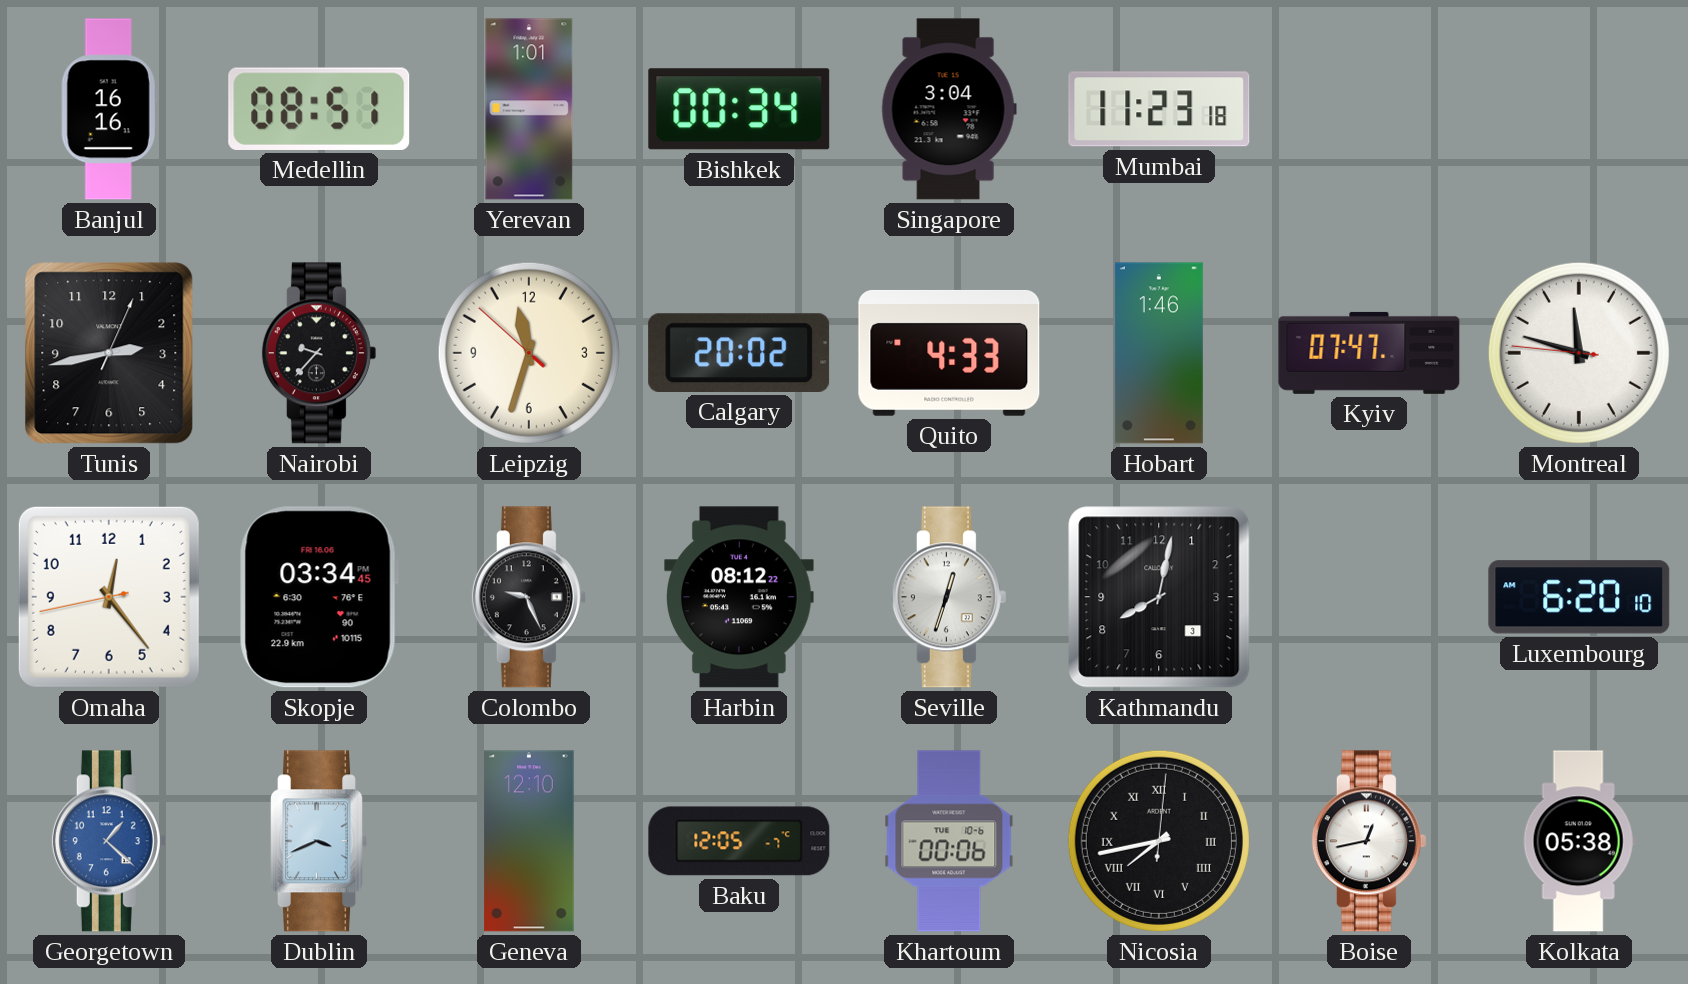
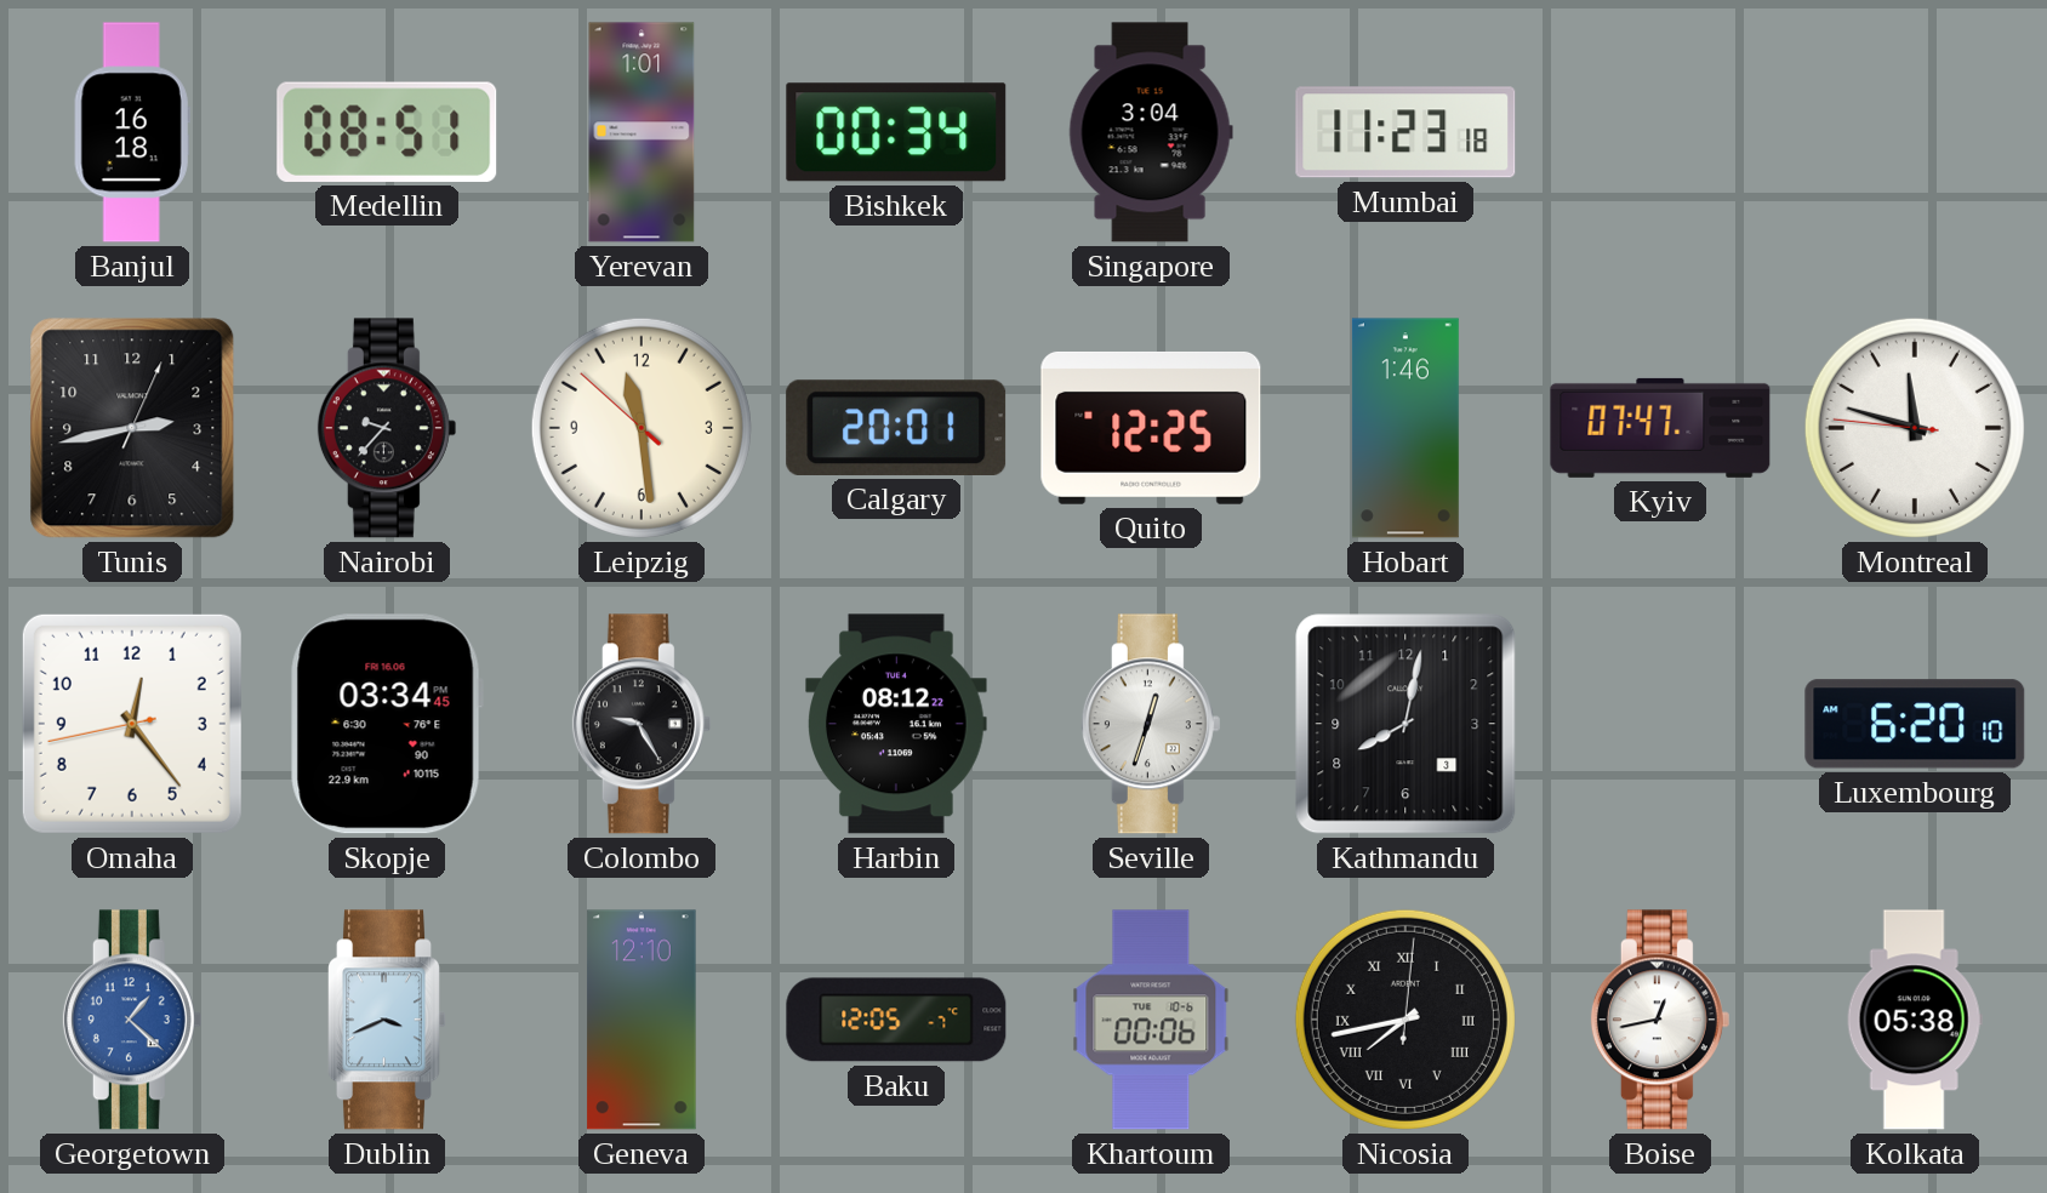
Banjul: 16:16 -> 16:18
Leipzig: 11:32 -> 11:28
Calgary: 20:02 -> 20:01
Quito: 4:33 -> 12:25
Colombo: 9:26 -> 9:25
